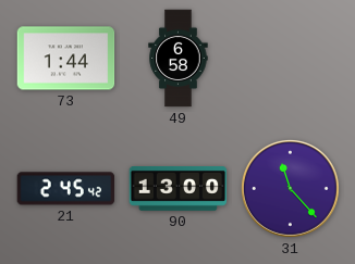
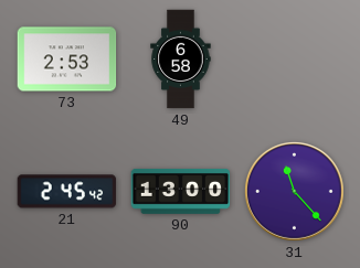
73: 1:44 -> 2:53
